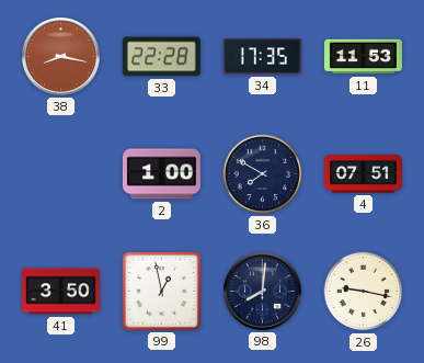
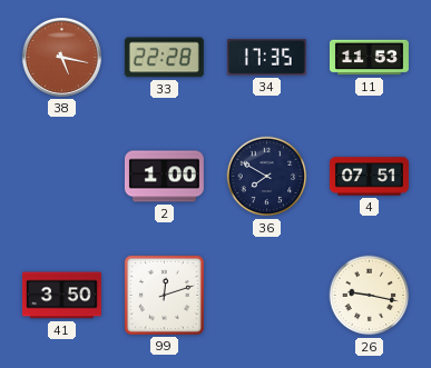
38: 8:17 -> 5:17
99: 12:58 -> 12:12
98: 8:01 -> none
